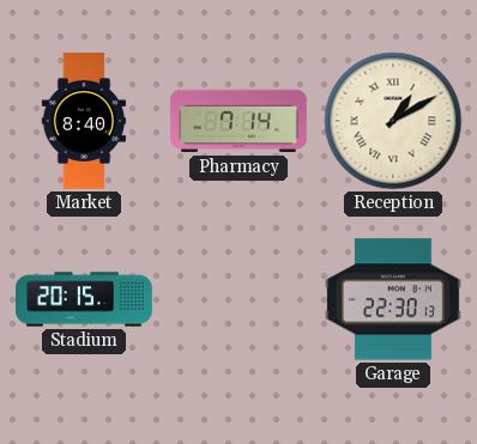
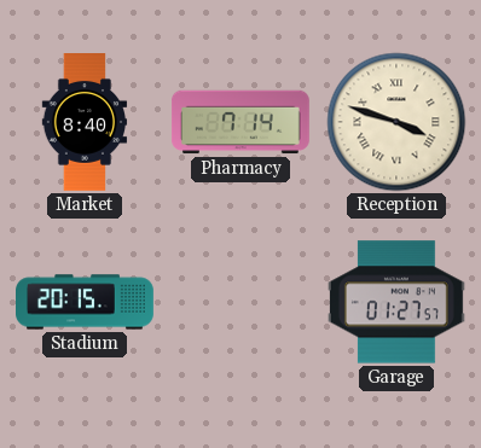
Reception: 1:10 -> 3:48
Garage: 22:30 -> 01:27
